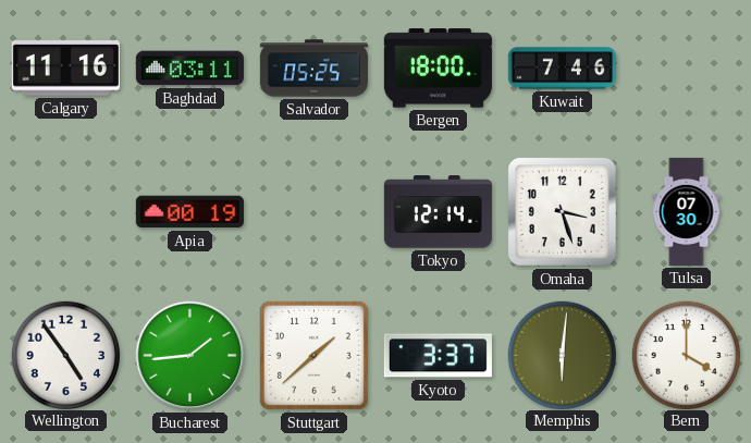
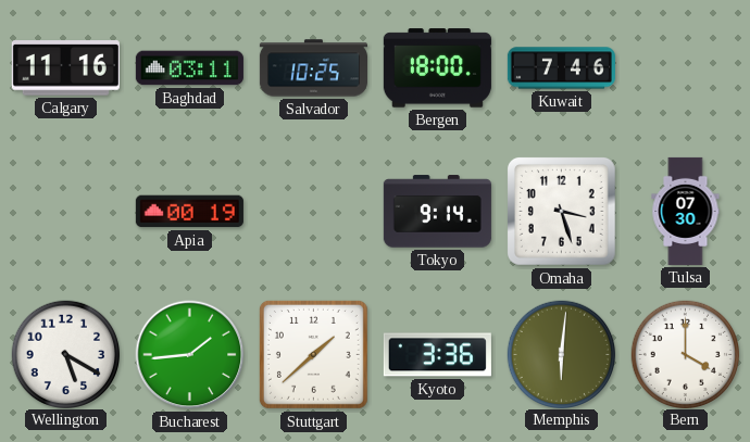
Salvador: 05:25 -> 10:25
Tokyo: 12:14 -> 9:14
Wellington: 4:54 -> 5:20
Kyoto: 3:37 -> 3:36
